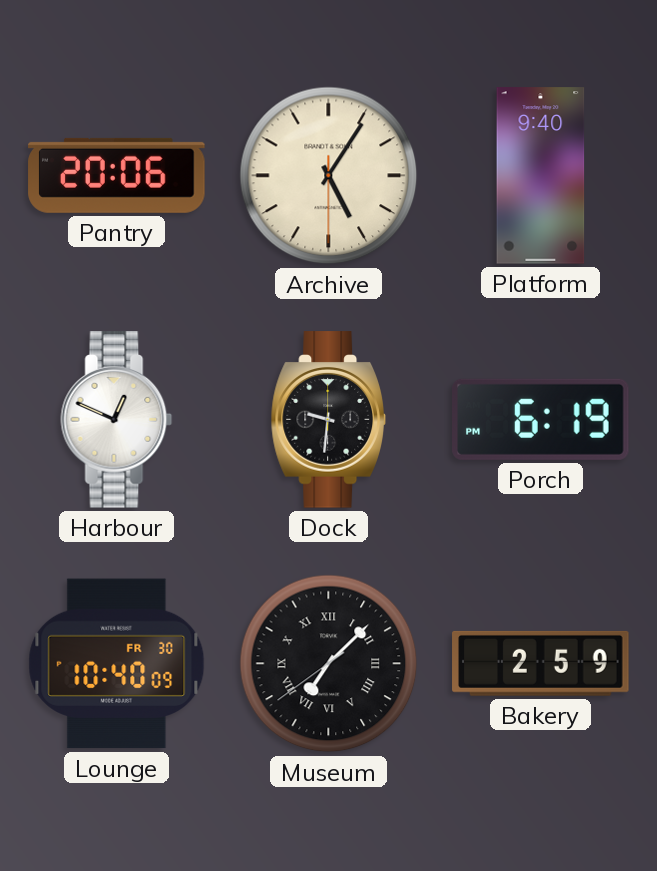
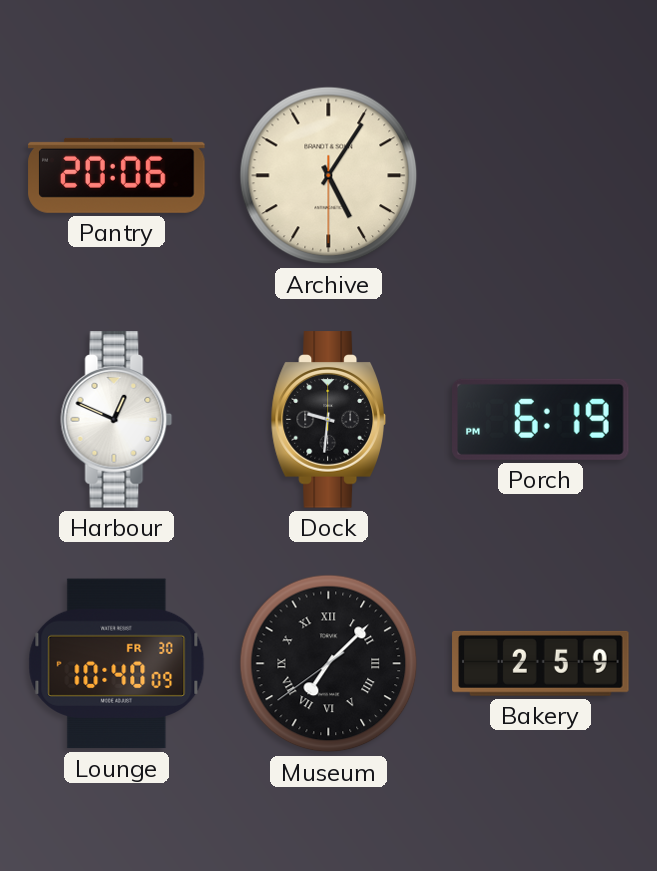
Platform: 9:40 -> none
